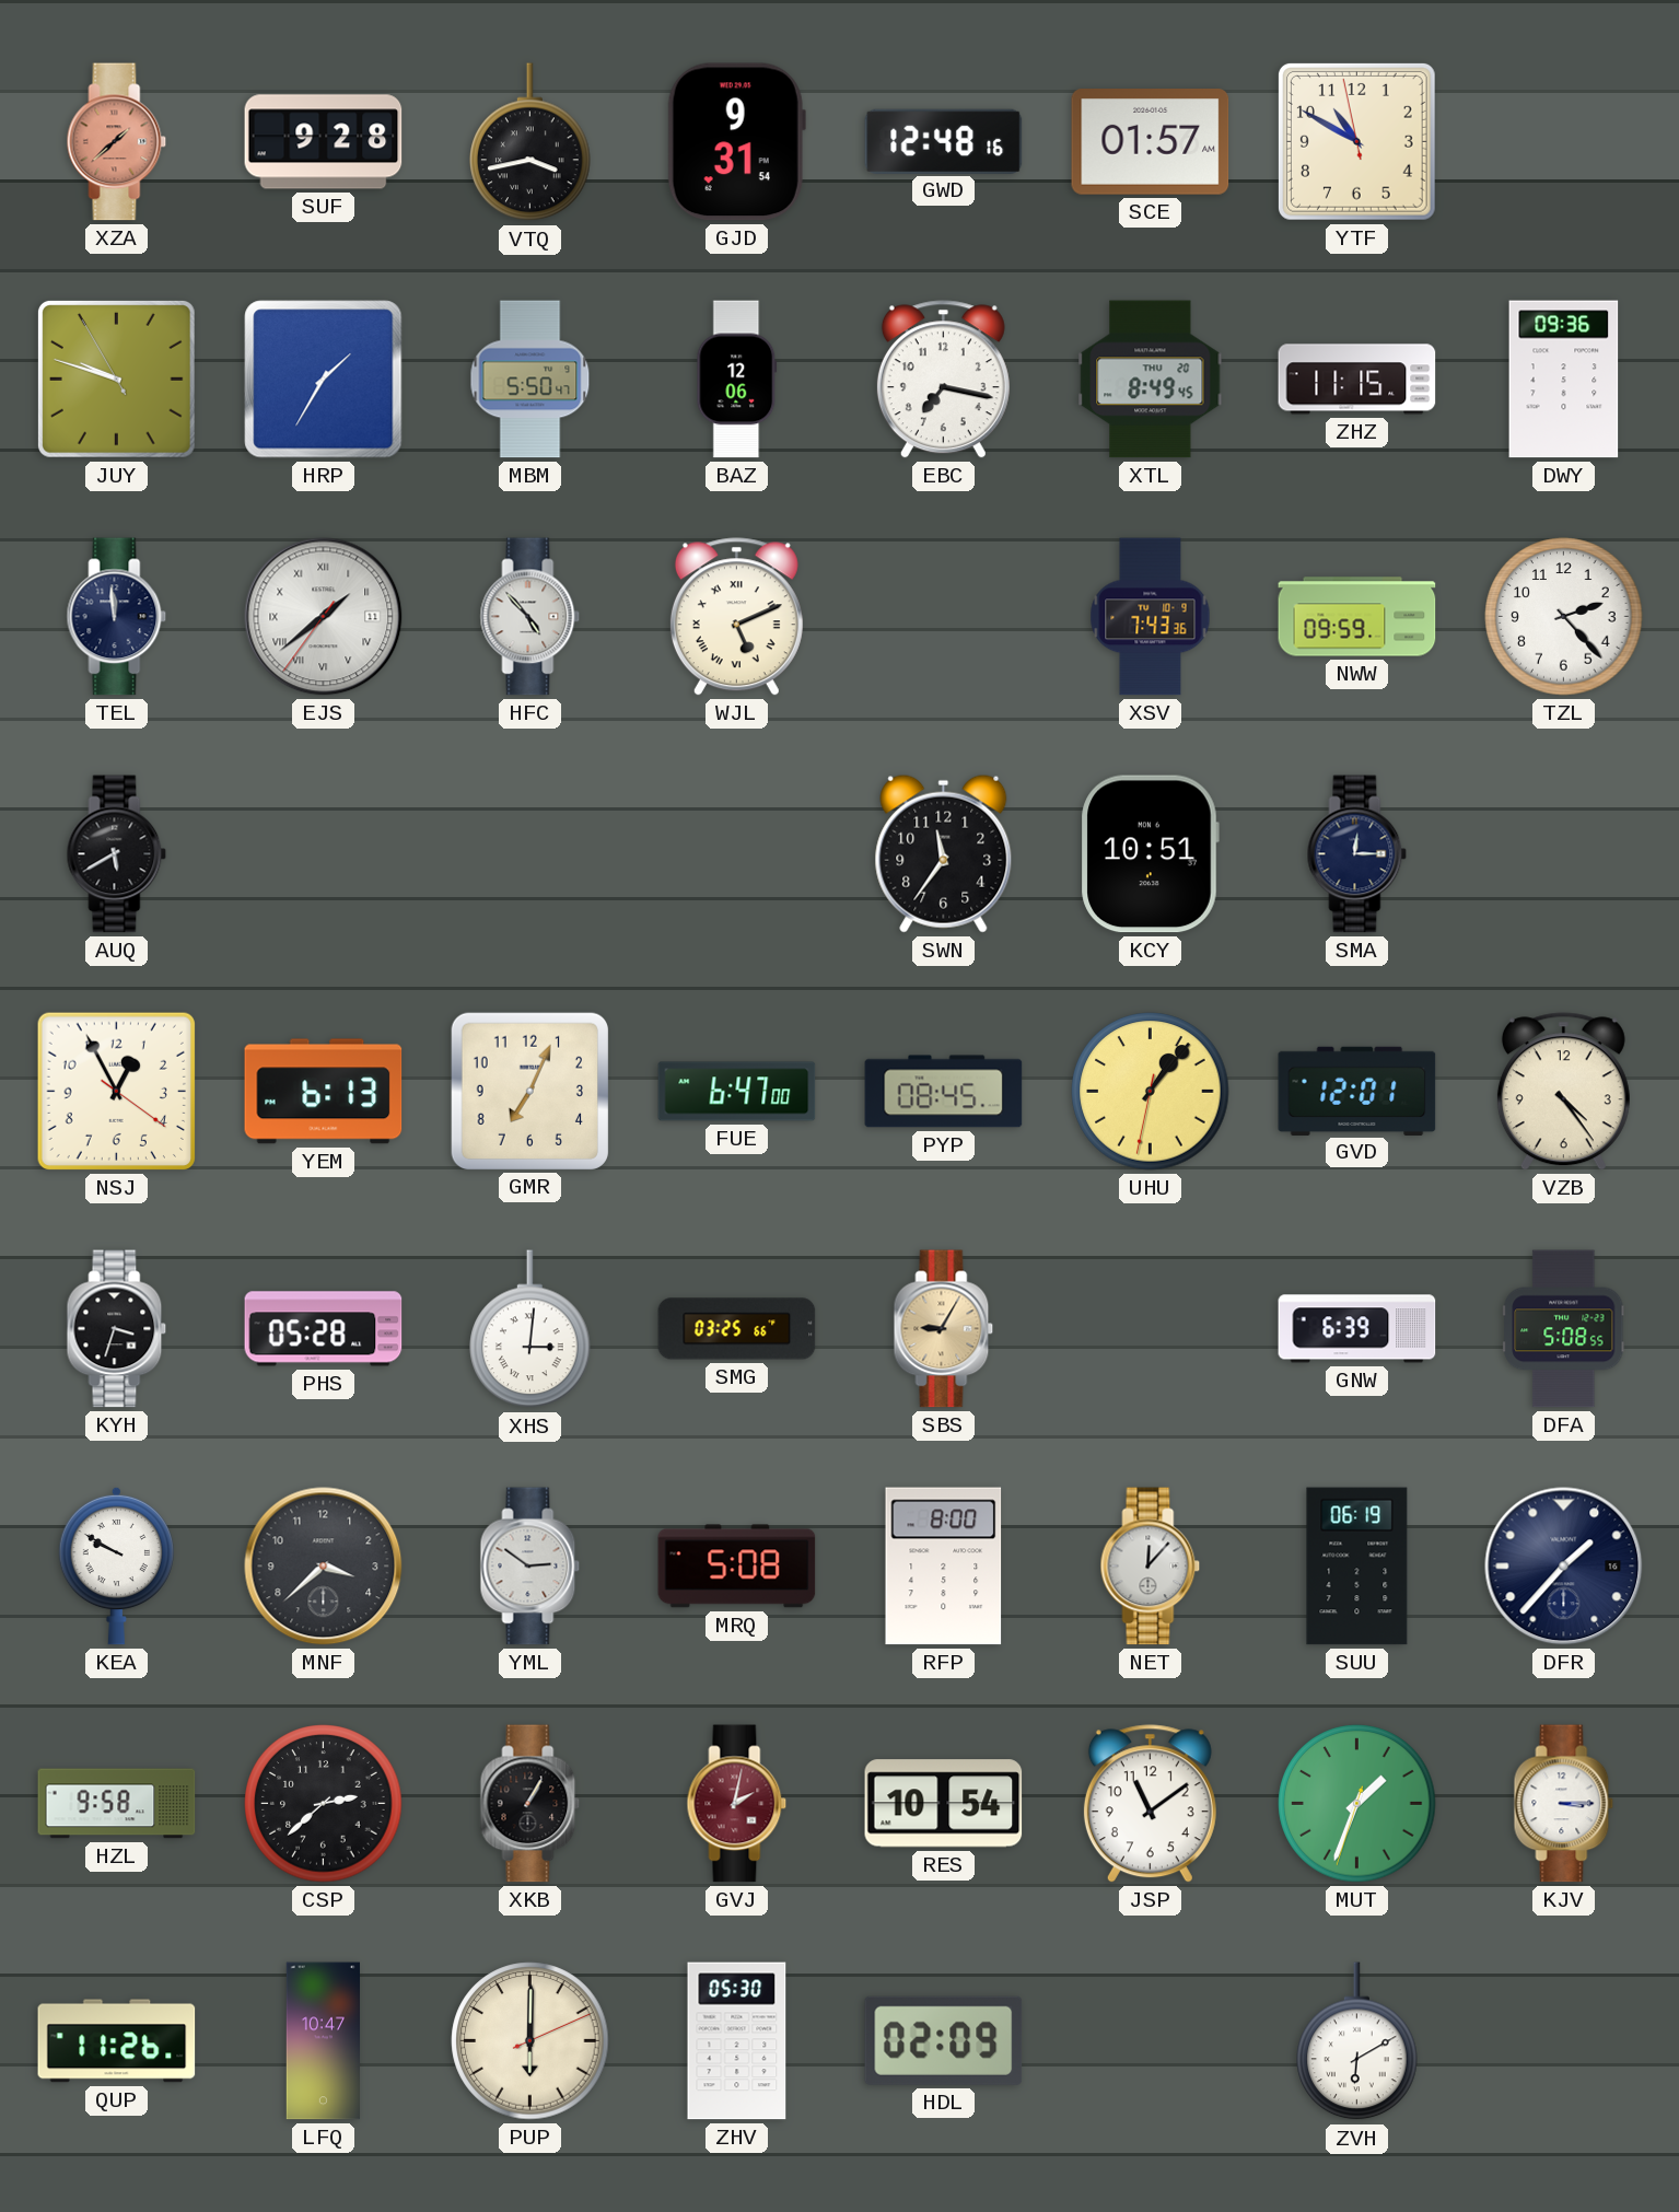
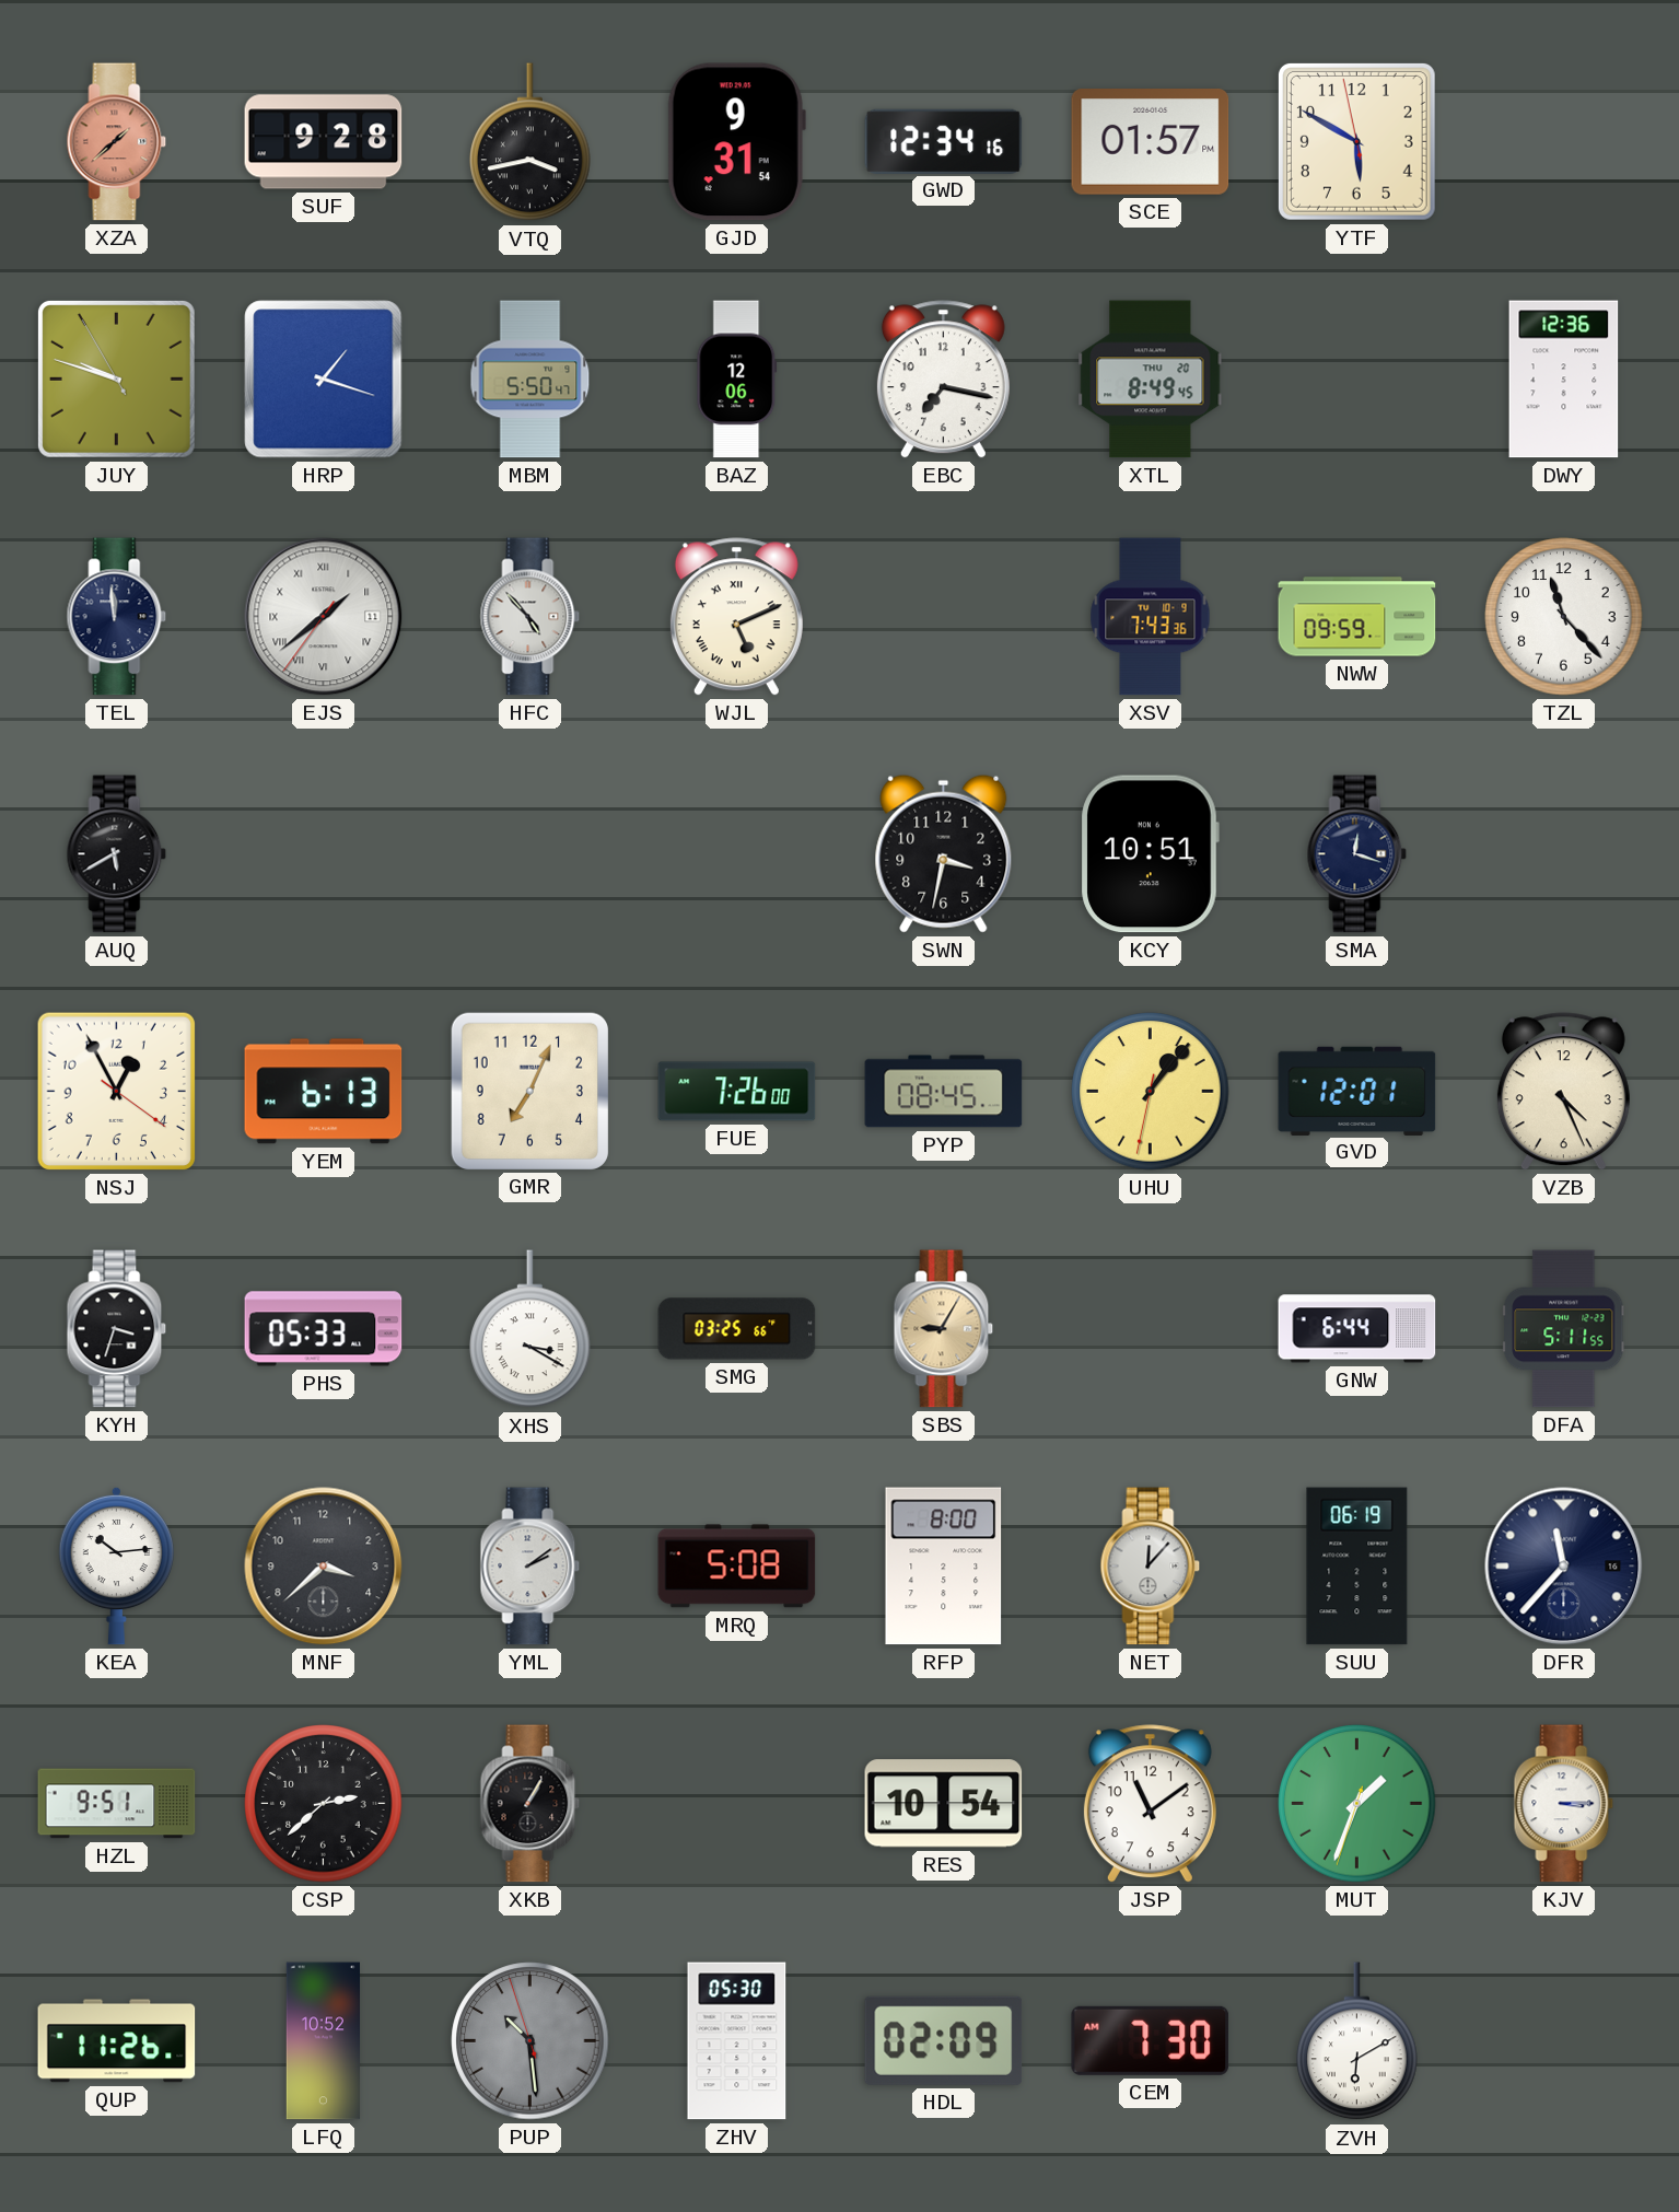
GWD: 12:48 -> 12:34
SCE: 01:57 AM -> 01:57 PM
YTF: 10:49 -> 5:49
HRP: 1:35 -> 1:18
ZHZ: 11:15 -> none
DWY: 09:36 -> 12:36
TZL: 2:23 -> 11:23
SWN: 11:36 -> 3:32
SMA: 12:15 -> 12:18
FUE: 6:47 -> 7:26
VZB: 4:24 -> 4:26
PHS: 05:28 -> 05:33
XHS: 3:01 -> 3:20
GNW: 6:39 -> 6:44
DFA: 5:08 -> 5:11
KEA: 9:50 -> 10:14
YML: 2:51 -> 2:09
DFR: 1:37 -> 11:37
HZL: 9:58 -> 9:51
GVJ: 2:02 -> none
LFQ: 10:47 -> 10:52
PUP: 6:00 -> 10:28
PUP dial: cream -> grey
CEM: none -> 7:30
